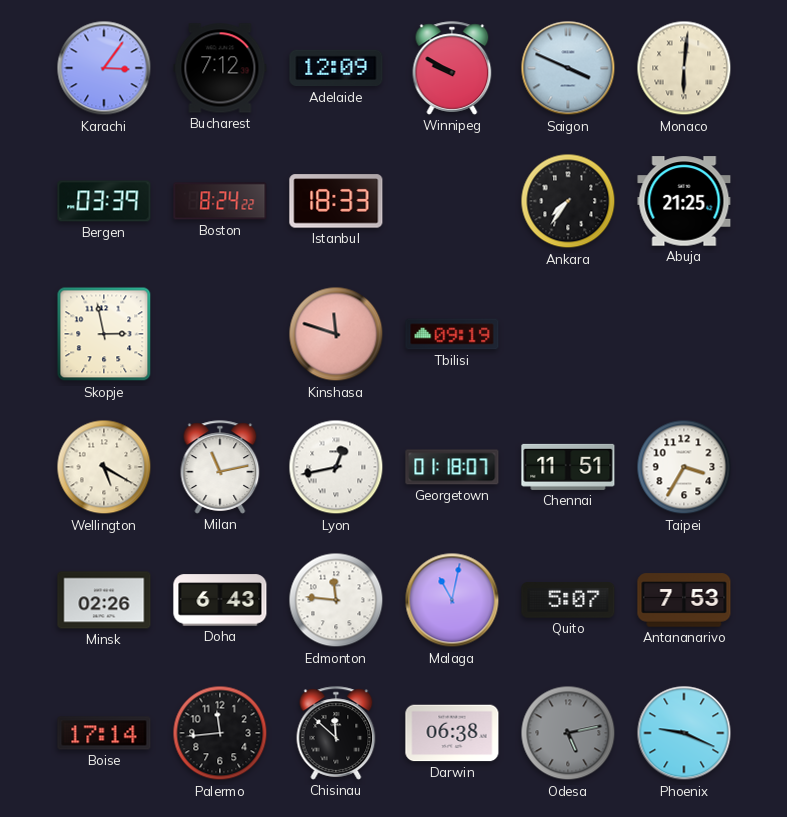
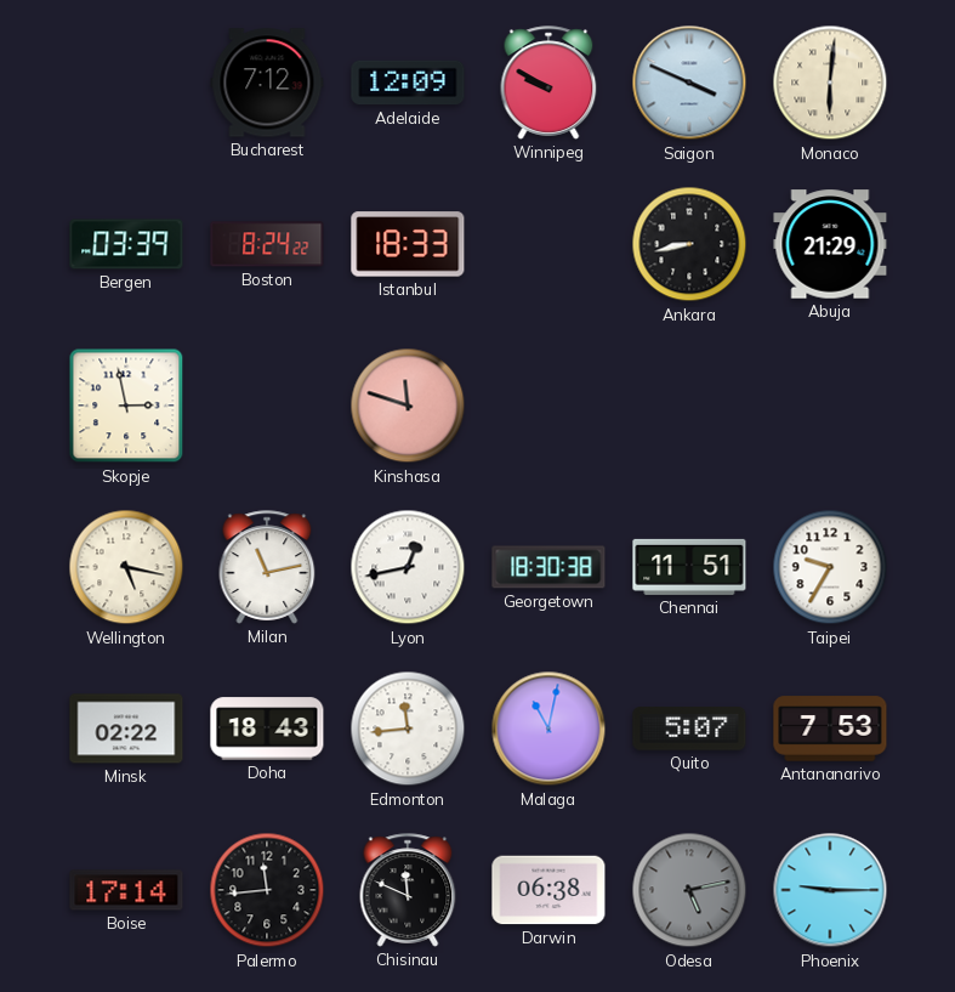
Karachi: 3:06 -> none
Ankara: 7:36 -> 8:43
Abuja: 21:25 -> 21:29
Tbilisi: 09:19 -> none
Wellington: 5:20 -> 5:17
Georgetown: 01:18 -> 18:30
Taipei: 3:35 -> 9:35
Minsk: 02:26 -> 02:22
Doha: 6:43 -> 18:43
Edmonton: 11:46 -> 11:44
Chisinau: 11:52 -> 11:49
Phoenix: 9:19 -> 9:15
